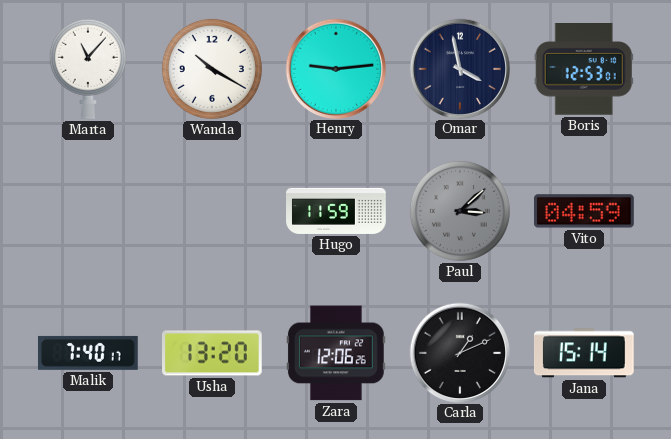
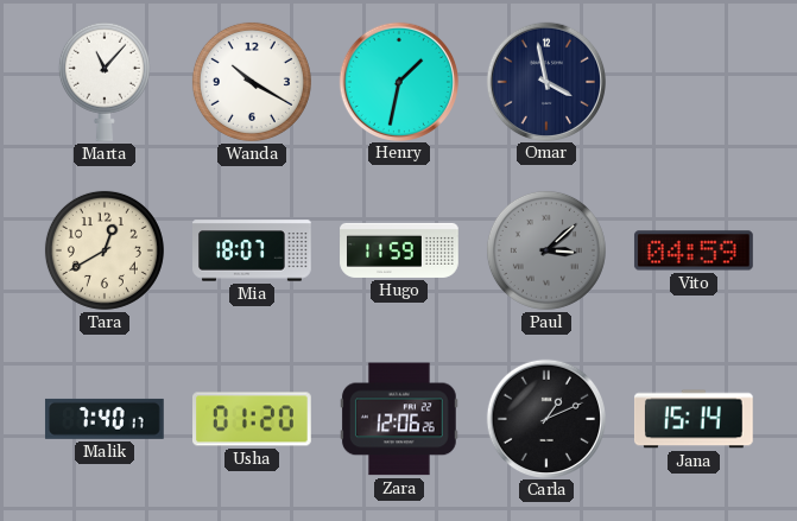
Henry: 9:14 -> 1:32
Boris: 12:53 -> none
Tara: none -> 12:40
Mia: none -> 18:07
Usha: 13:20 -> 01:20
